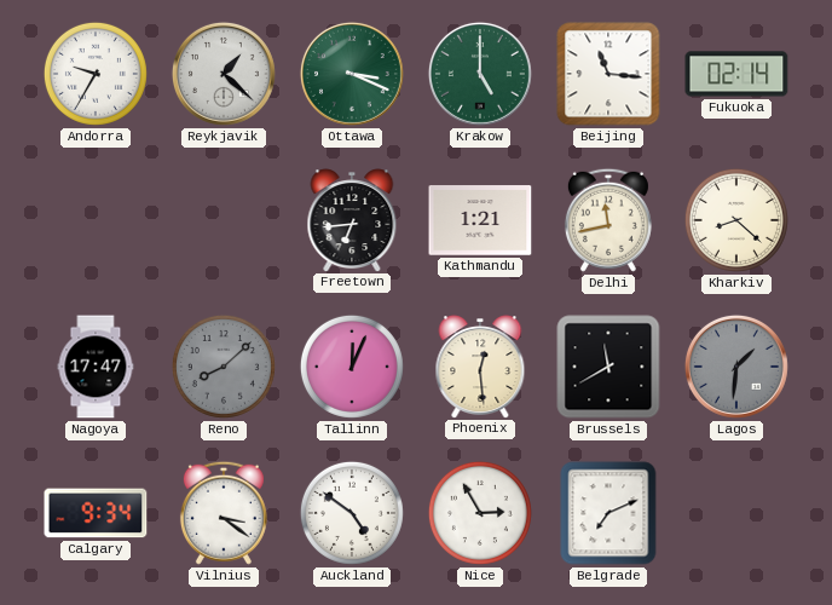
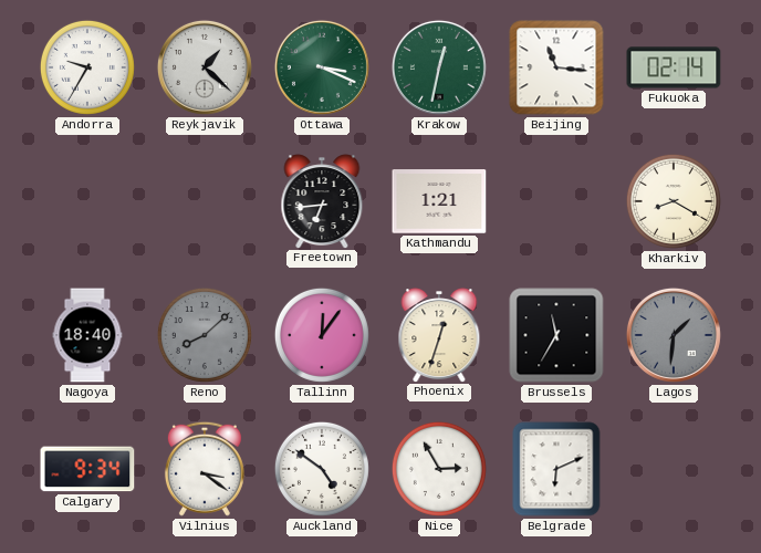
Krakow: 5:00 -> 12:32
Delhi: 11:43 -> none
Kharkiv: 8:22 -> 8:20
Nagoya: 17:47 -> 18:40
Tallinn: 12:04 -> 12:06
Phoenix: 12:29 -> 12:33
Brussels: 11:40 -> 11:35
Belgrade: 7:11 -> 6:11
